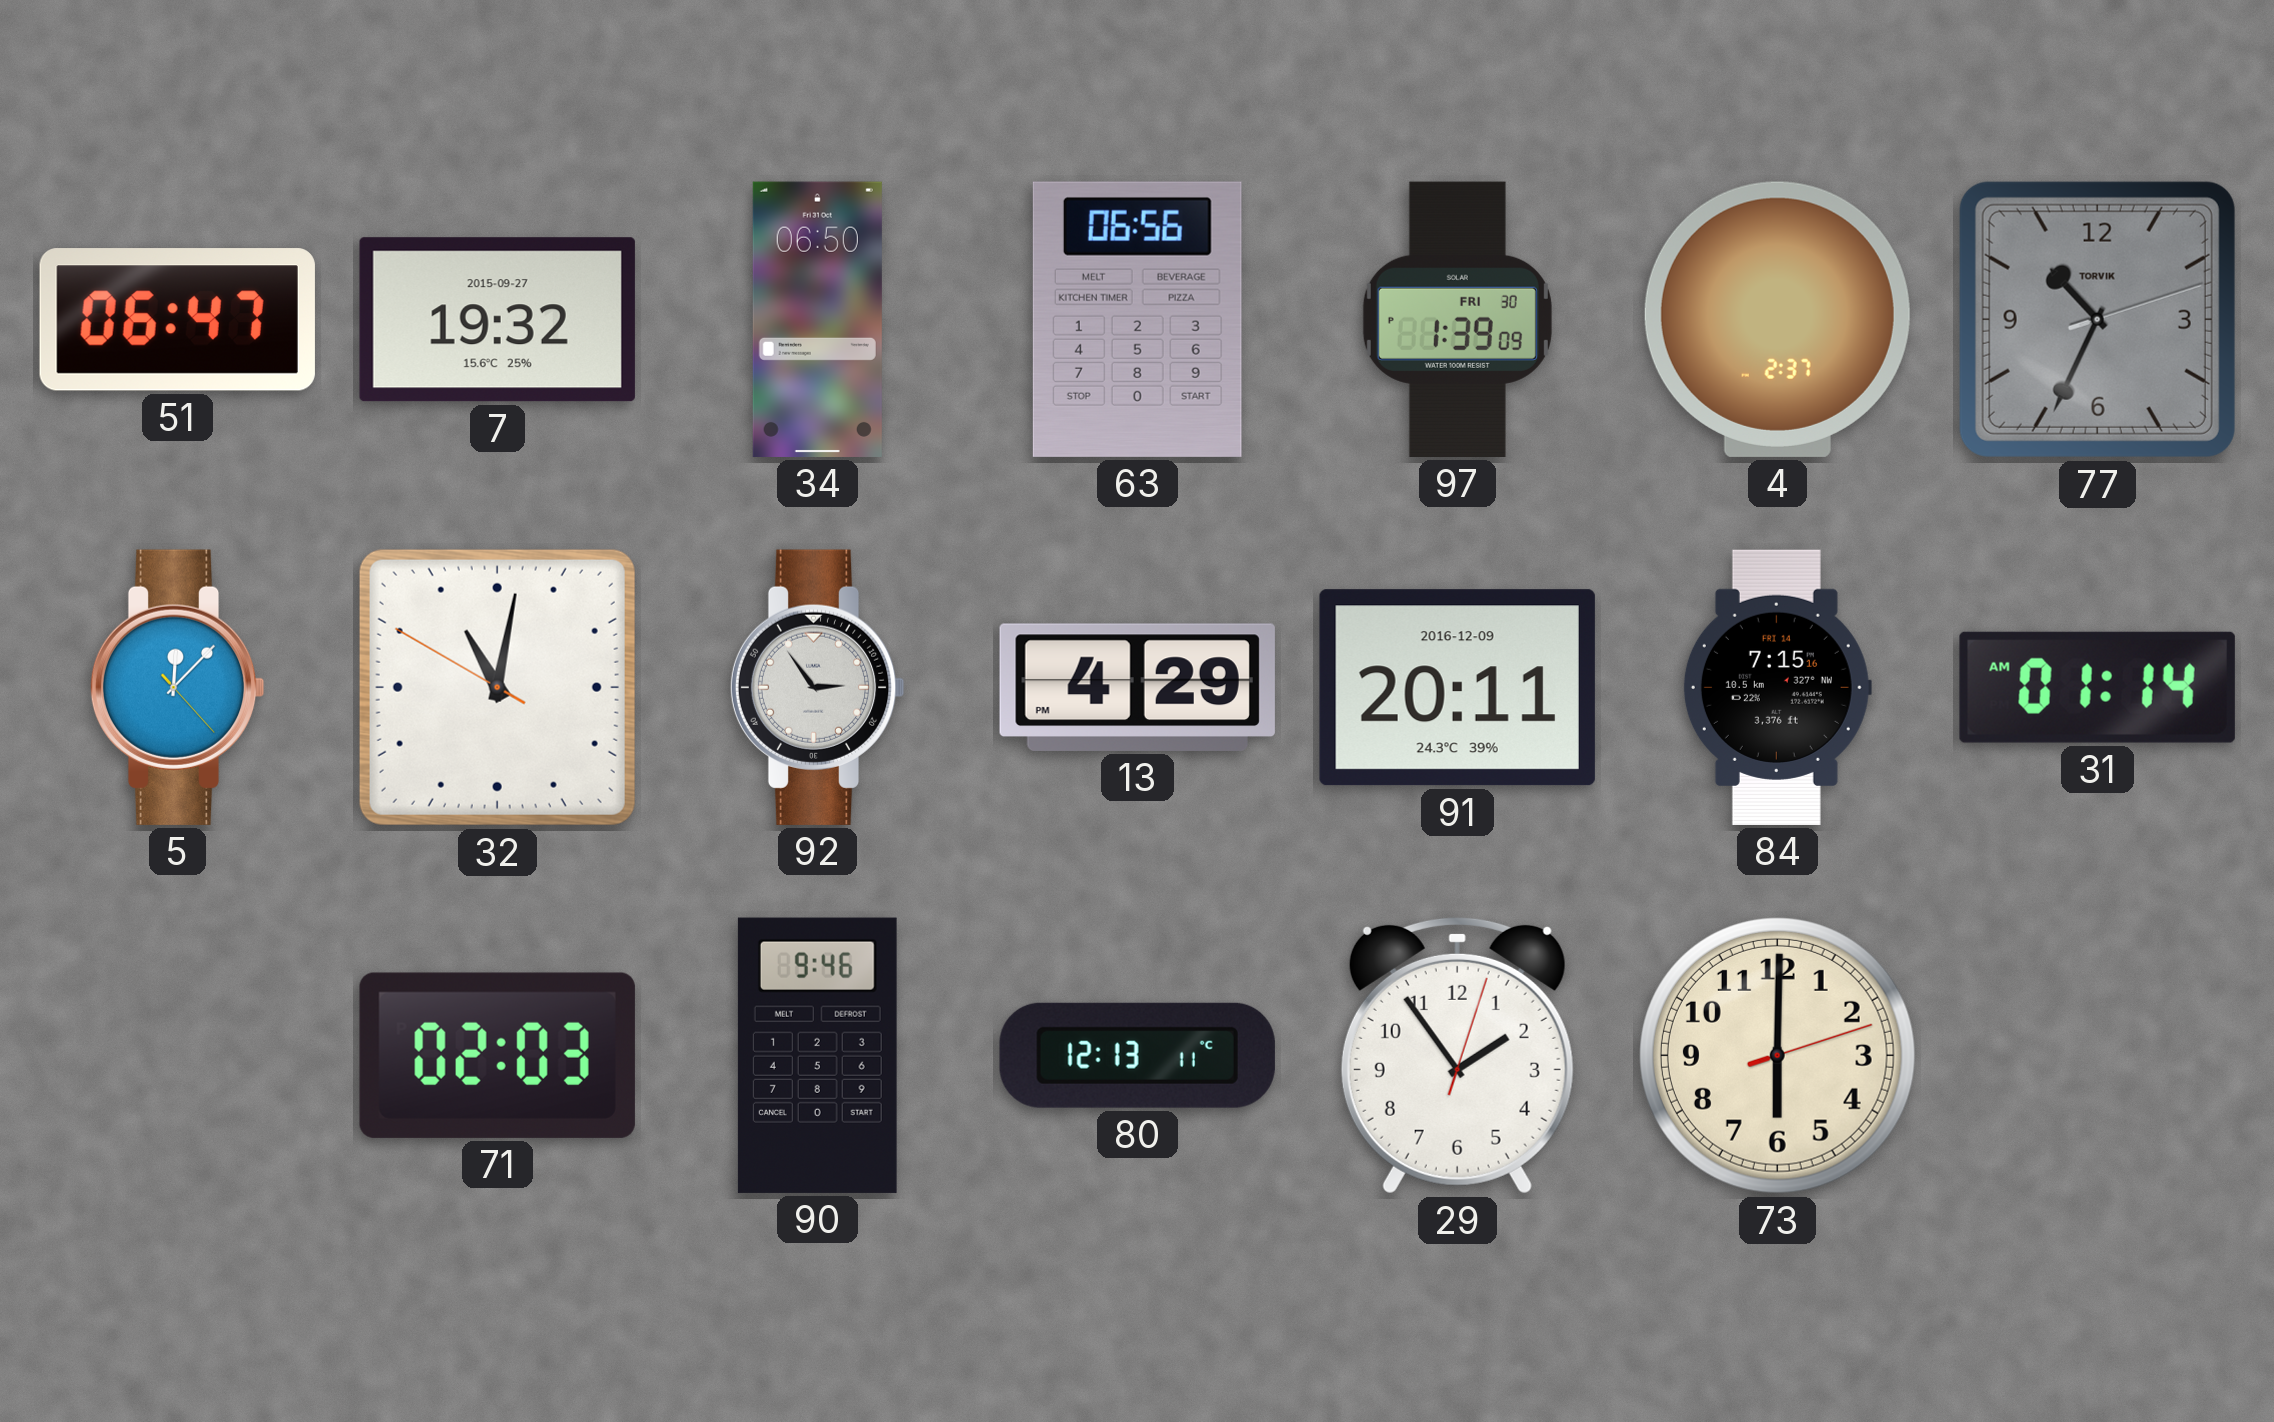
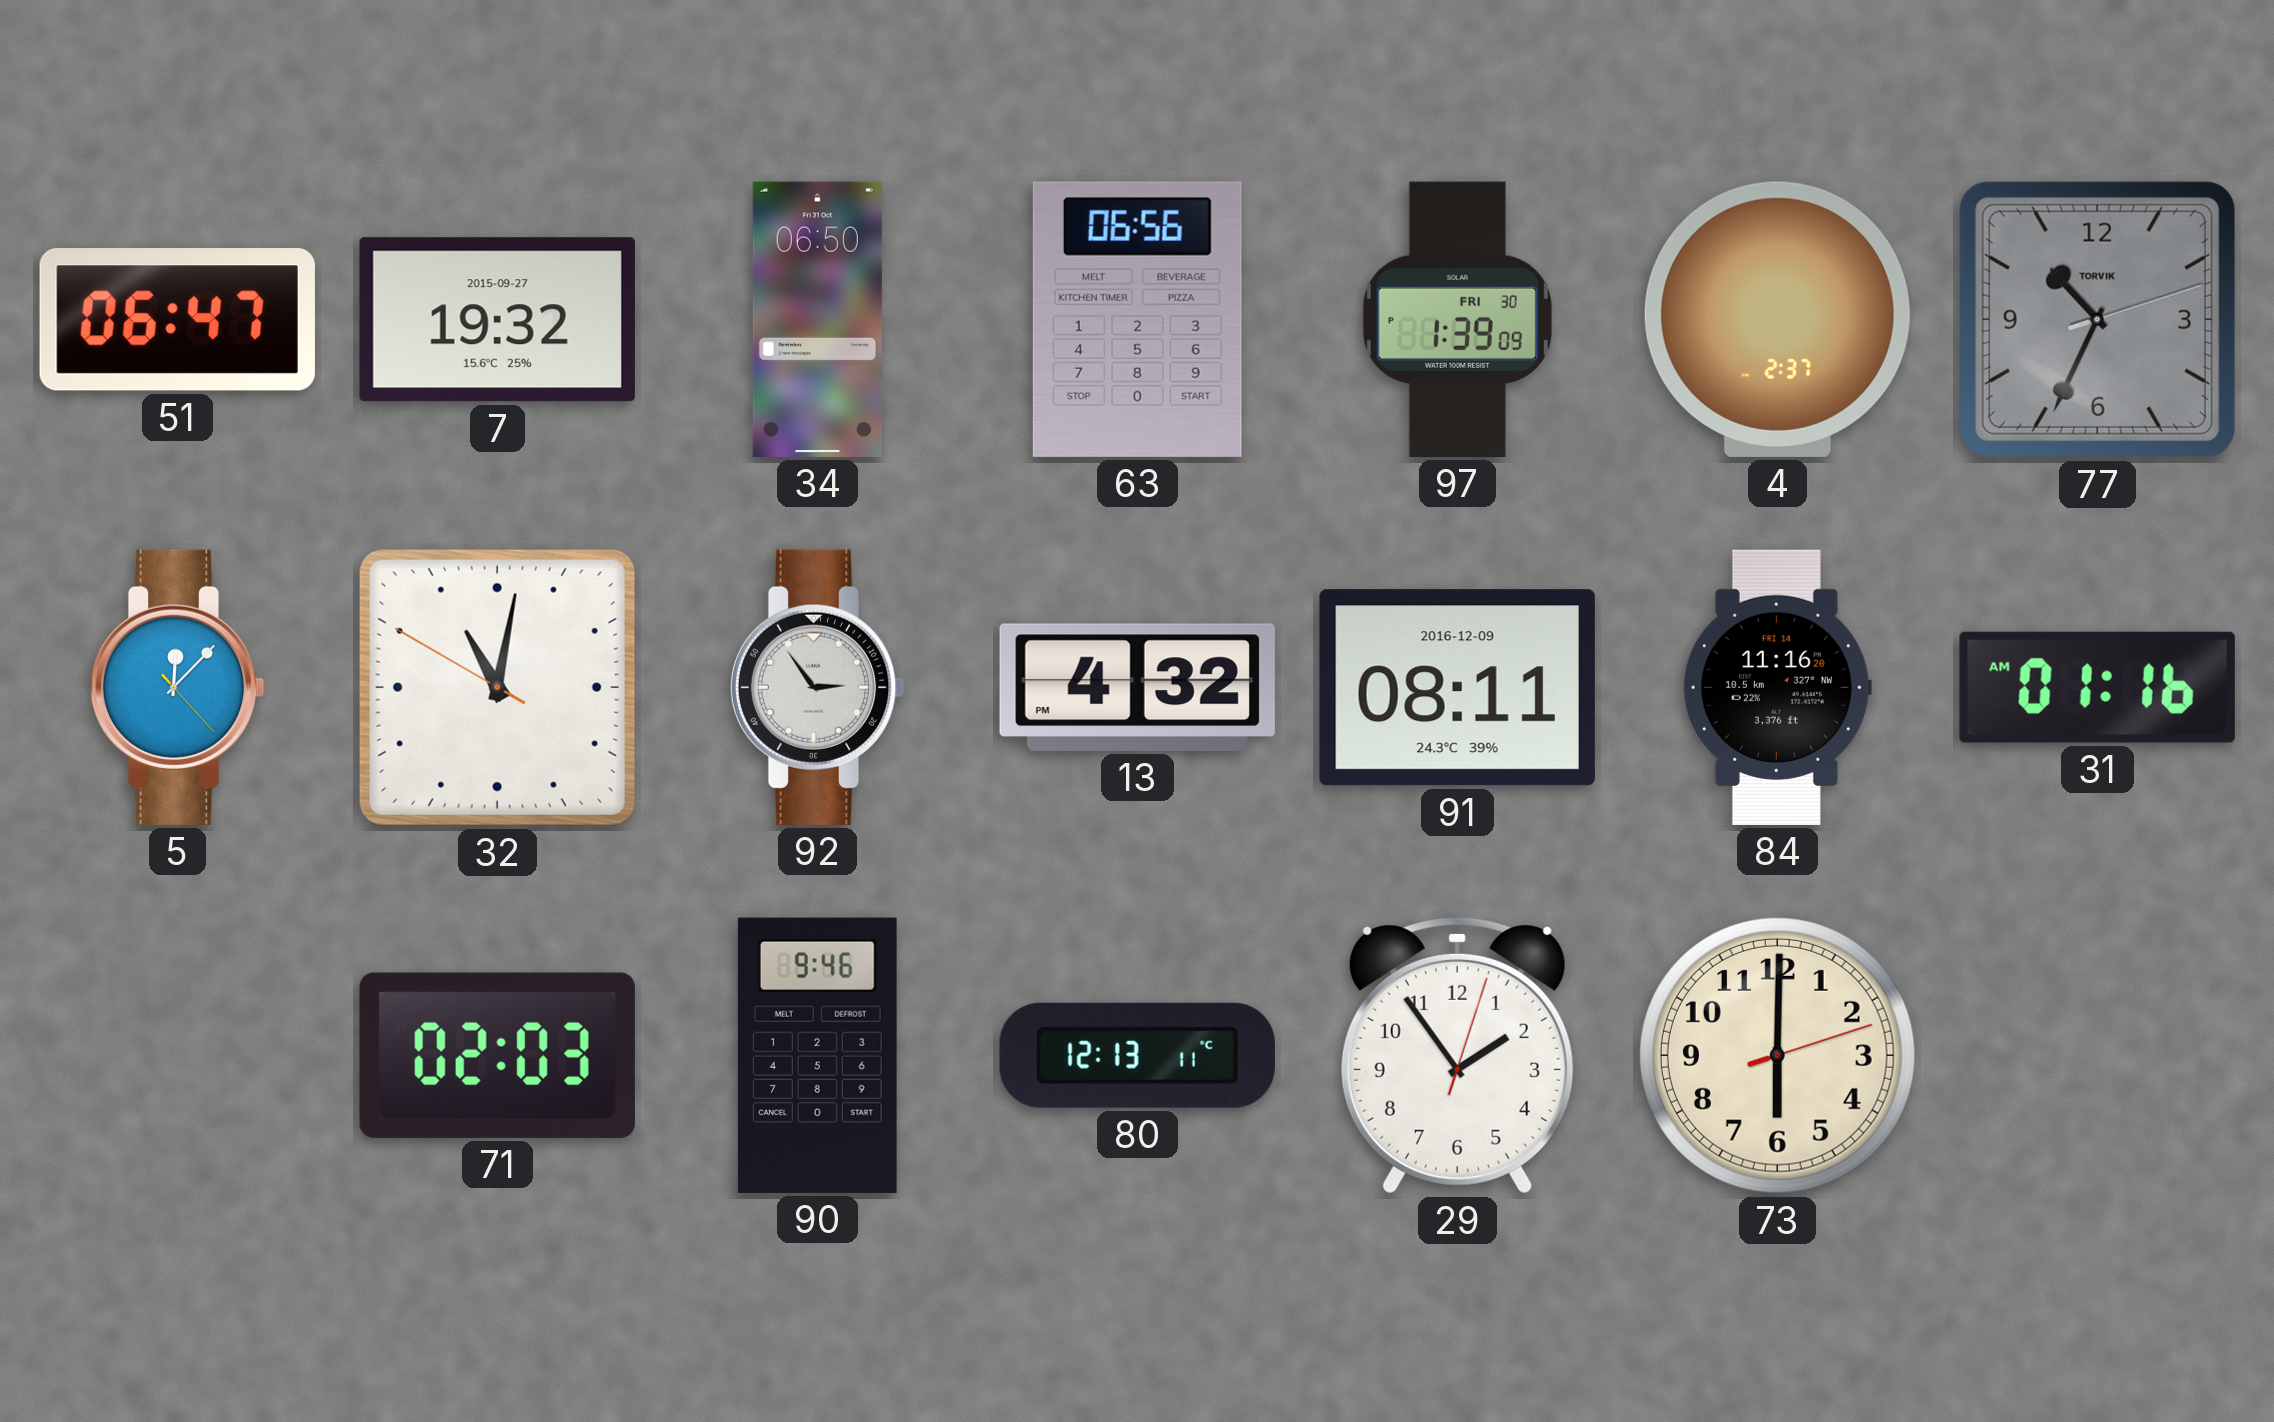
13: 4:29 -> 4:32
91: 20:11 -> 08:11
84: 7:15 -> 11:16
31: 01:14 -> 01:16
